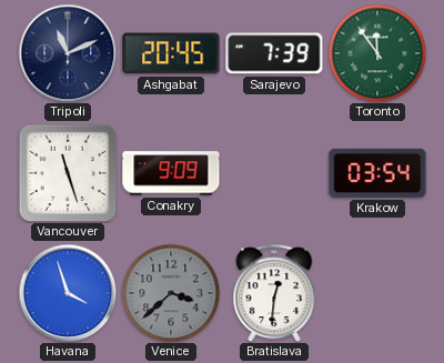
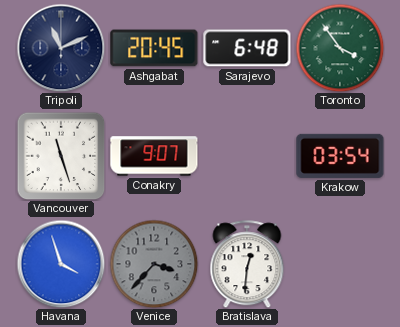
Sarajevo: 7:39 -> 6:48
Toronto: 11:54 -> 3:54
Conakry: 9:09 -> 9:07
Venice: 3:38 -> 3:37
